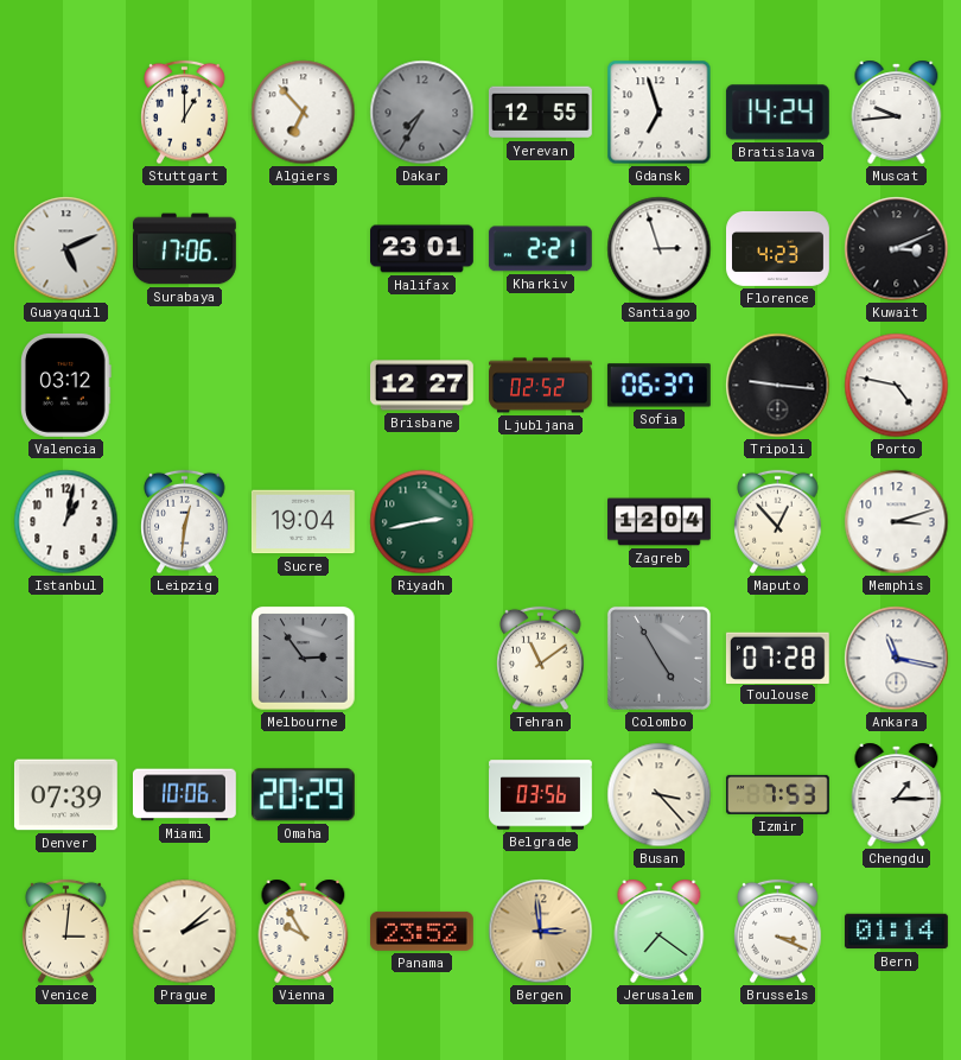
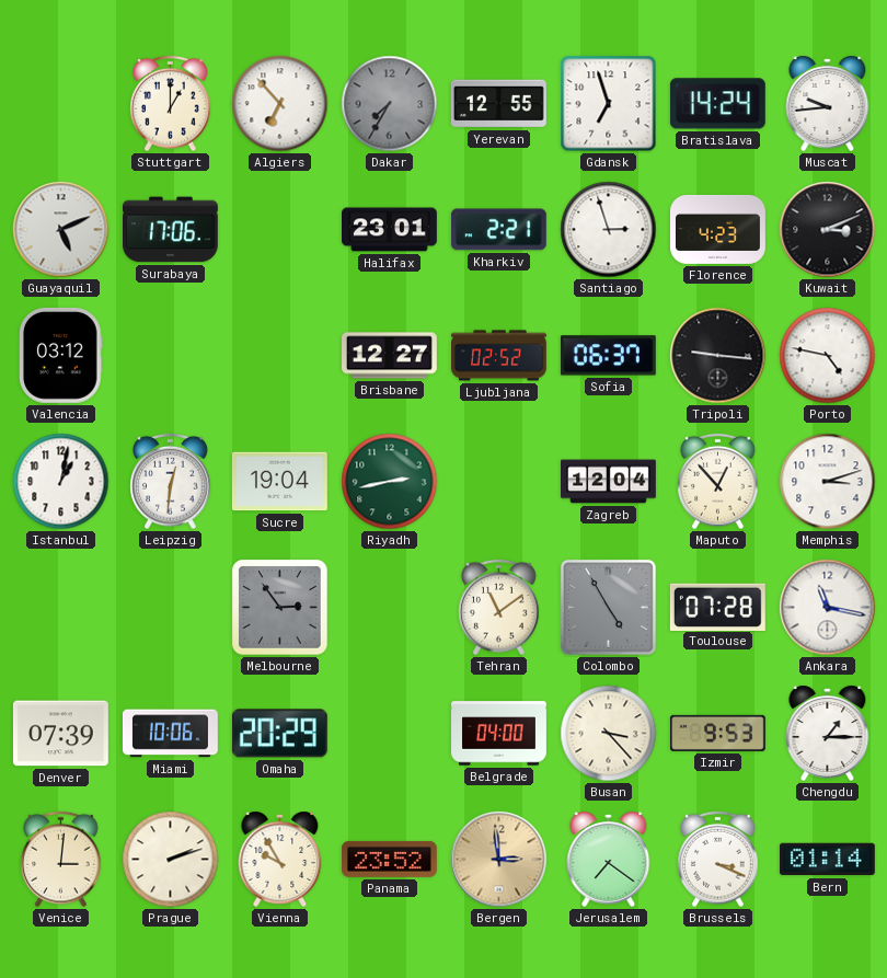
Belgrade: 03:56 -> 04:00
Izmir: 7:53 -> 9:53
Prague: 2:08 -> 2:12
